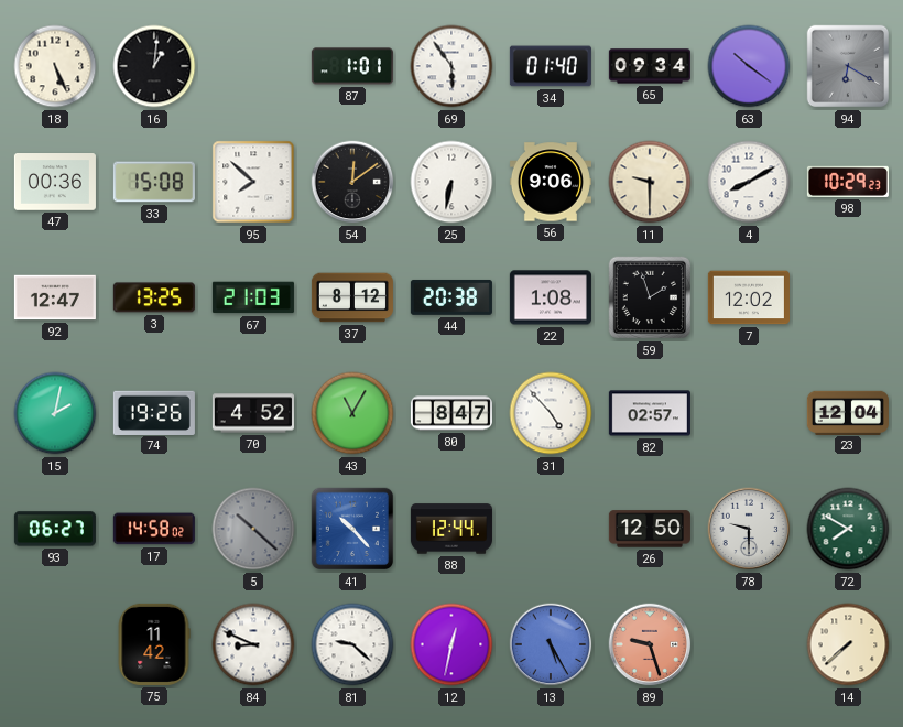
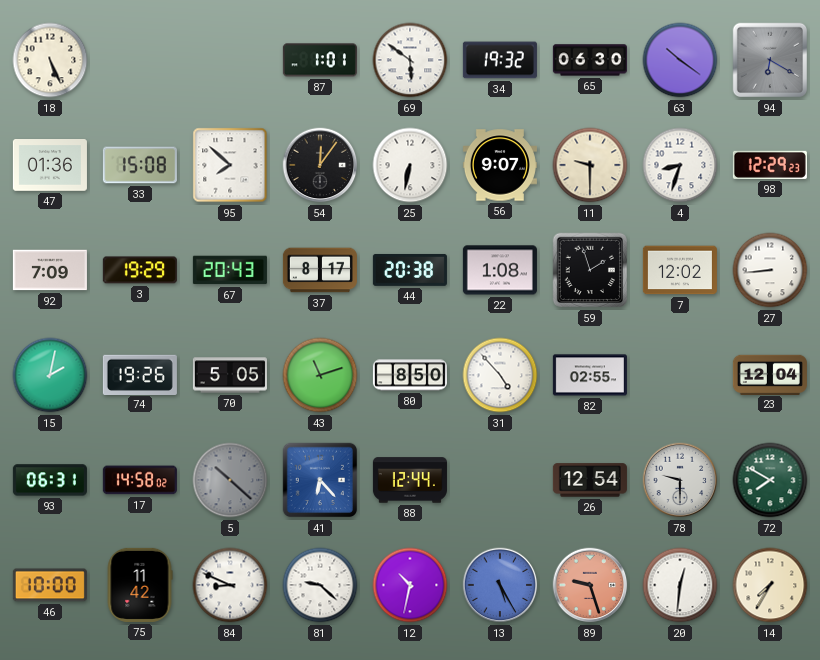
16: 1:01 -> none
69: 5:54 -> 5:51
34: 01:40 -> 19:32
65: 09:34 -> 06:30
47: 00:36 -> 01:36
54: 12:09 -> 12:06
56: 9:06 -> 9:07
4: 8:10 -> 8:33
98: 10:29 -> 12:29
92: 12:47 -> 7:09
3: 13:25 -> 19:29
67: 21:03 -> 20:43
37: 8:12 -> 8:17
27: none -> 8:44
70: 4:52 -> 5:05
43: 11:05 -> 11:12
80: 8:47 -> 8:50
82: 02:57 -> 02:55
93: 06:27 -> 06:31
41: 10:23 -> 6:23
26: 12:50 -> 12:54
46: none -> 10:00
12: 12:32 -> 10:32
20: none -> 12:31
14: 7:38 -> 7:35
